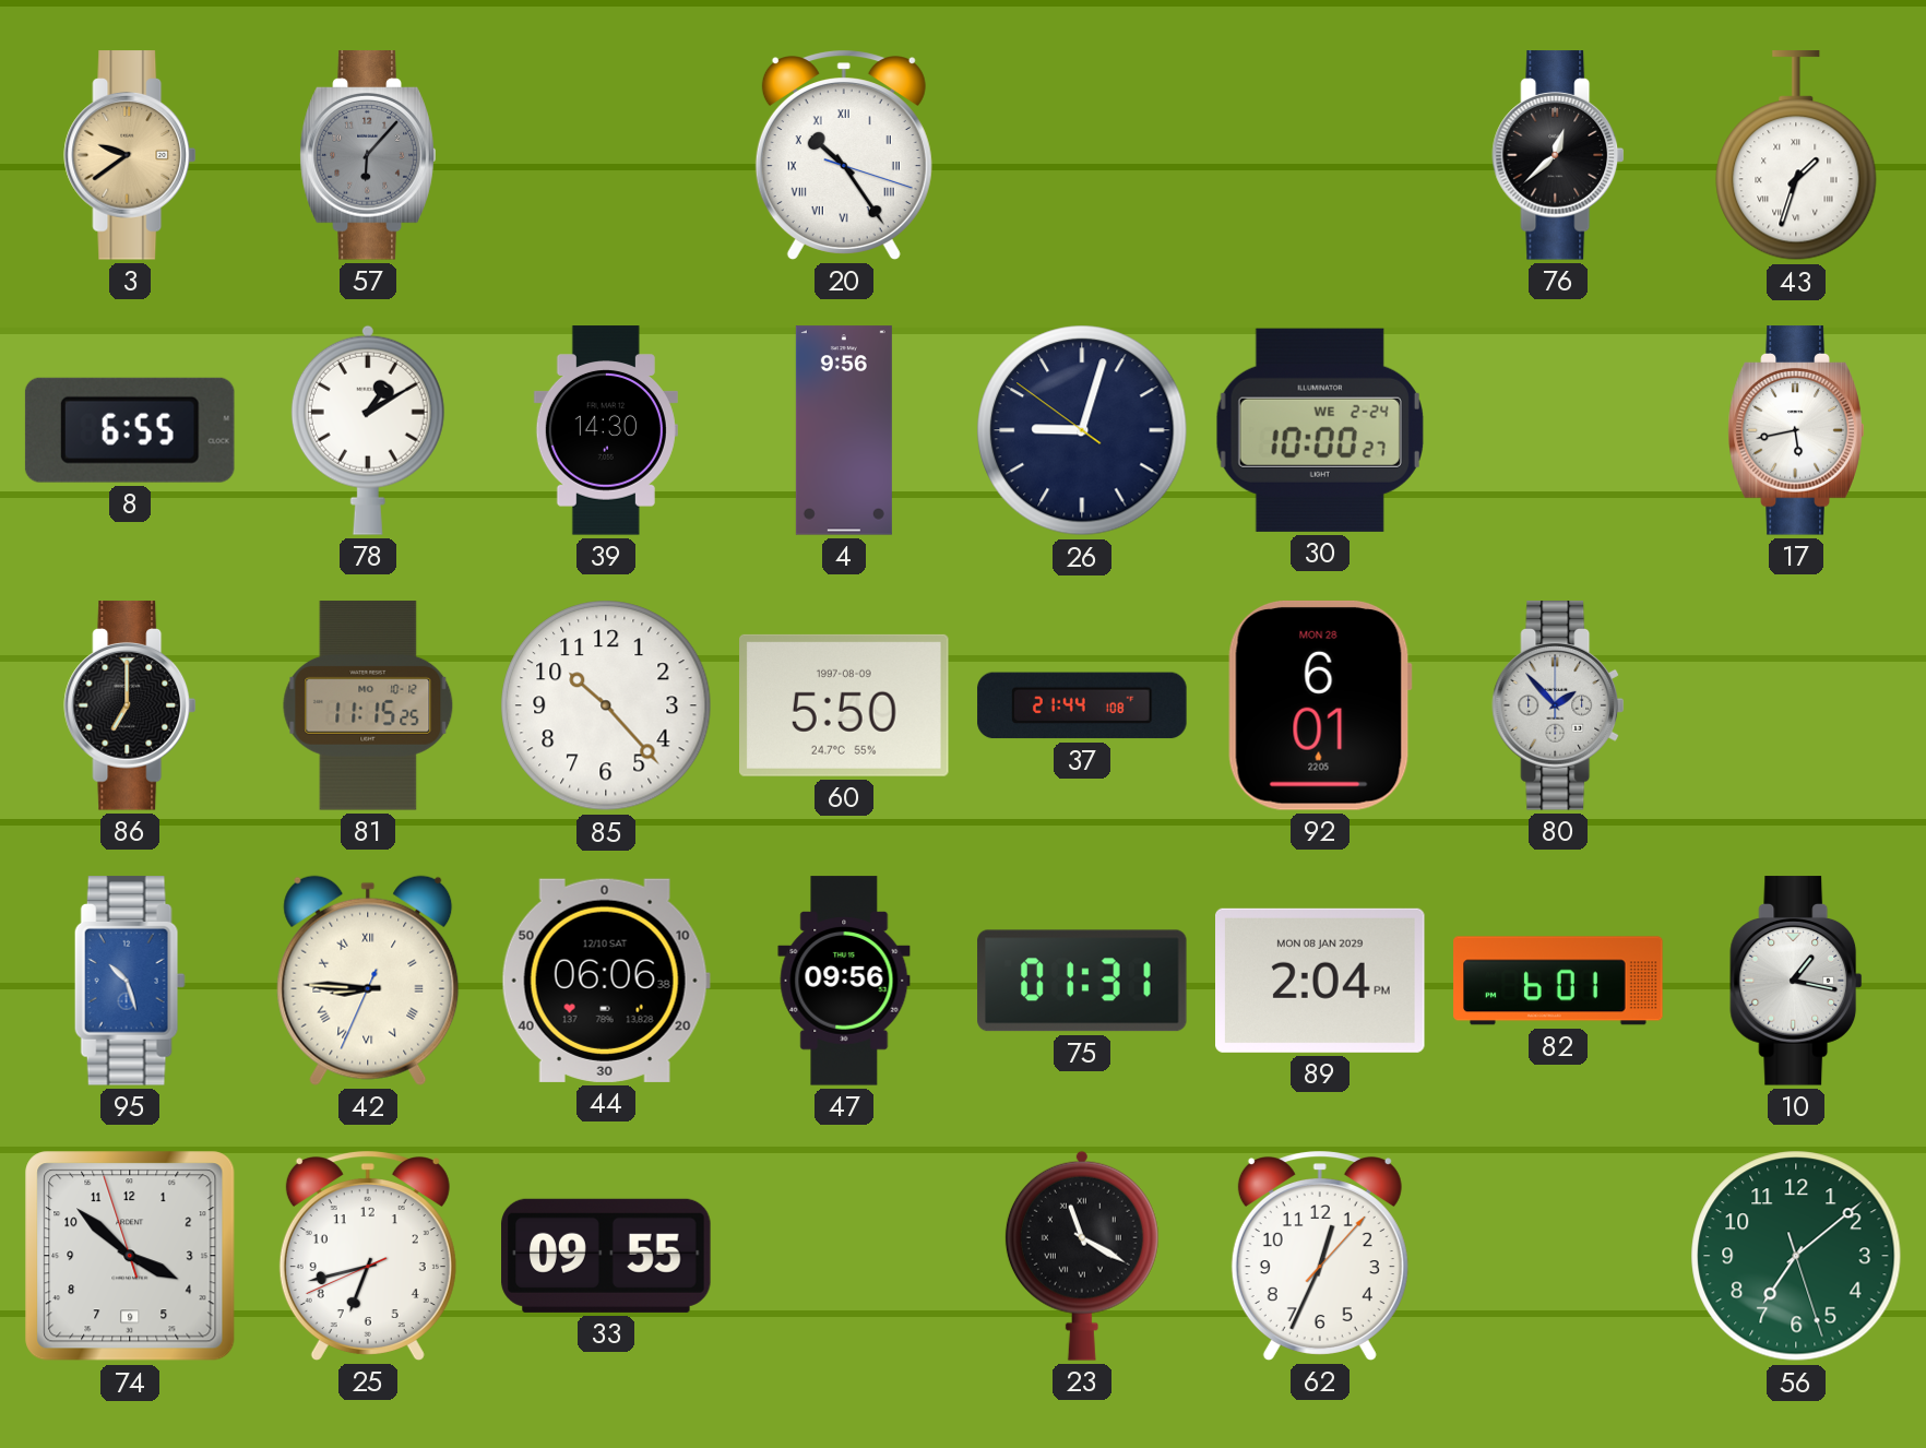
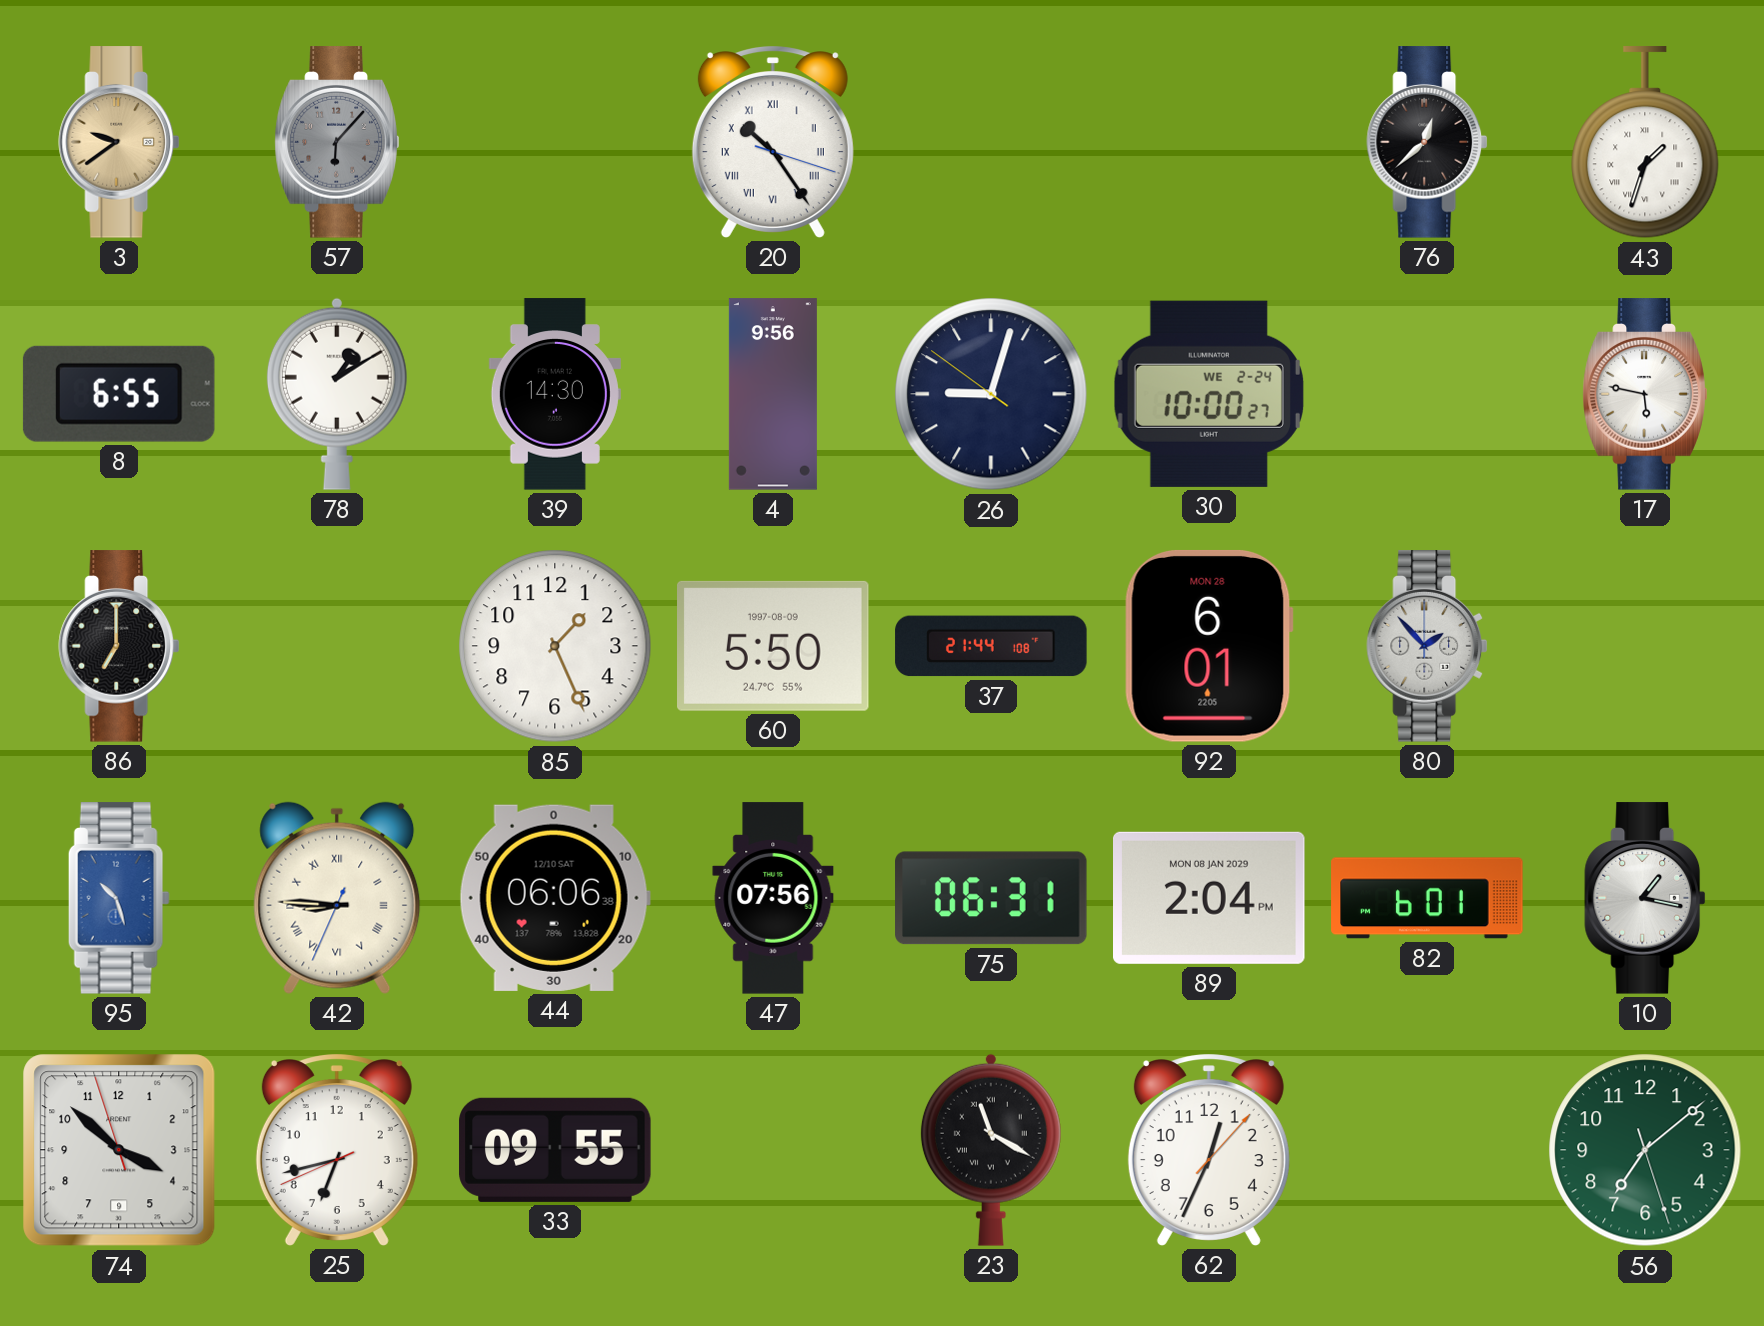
17: 5:43 -> 5:47
81: 11:15 -> none
85: 10:23 -> 1:26
47: 09:56 -> 07:56
75: 01:31 -> 06:31
